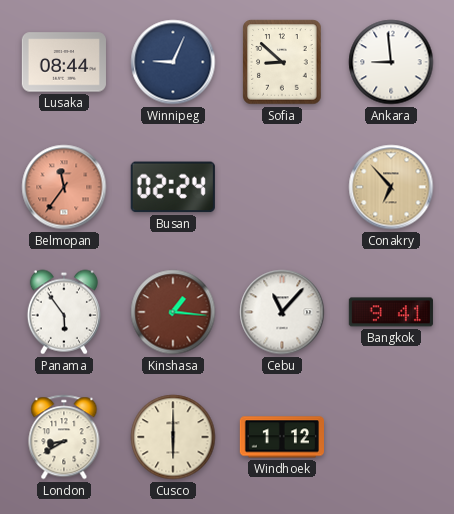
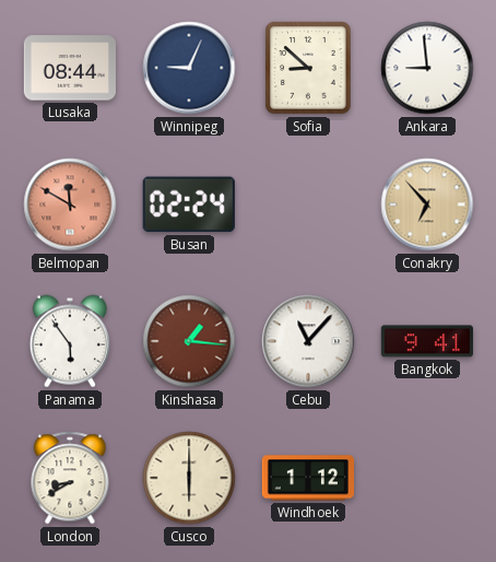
Belmopan: 11:36 -> 11:50
